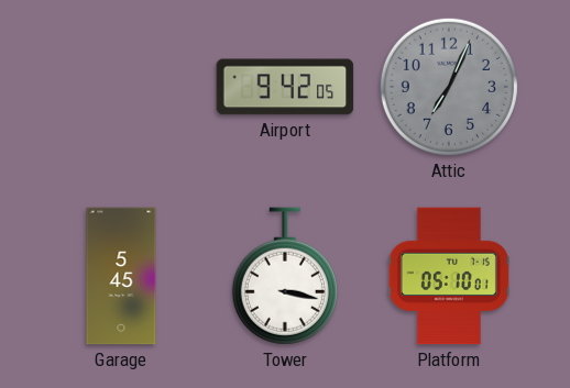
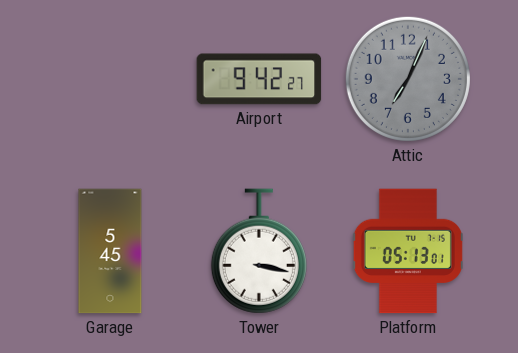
Airport: 9:42:05 -> 9:42:27
Platform: 05:10 -> 05:13
